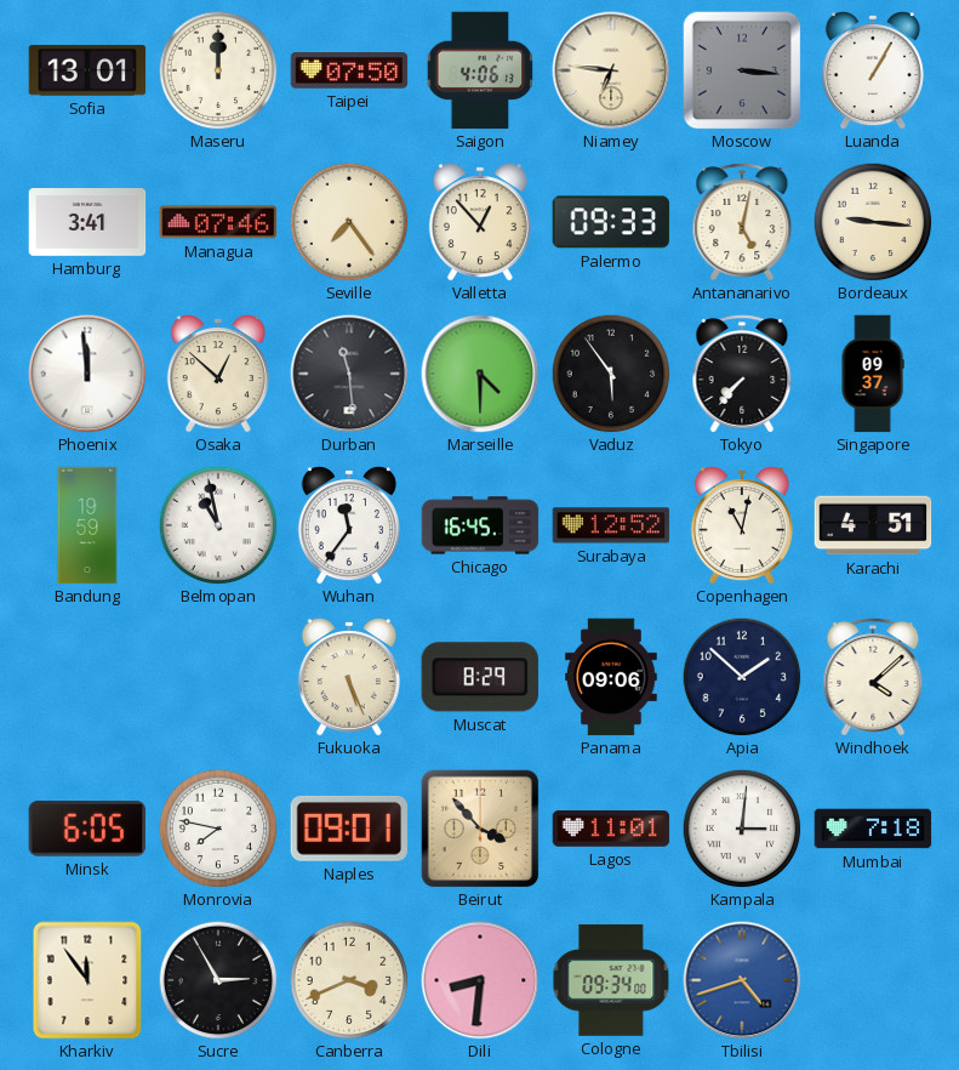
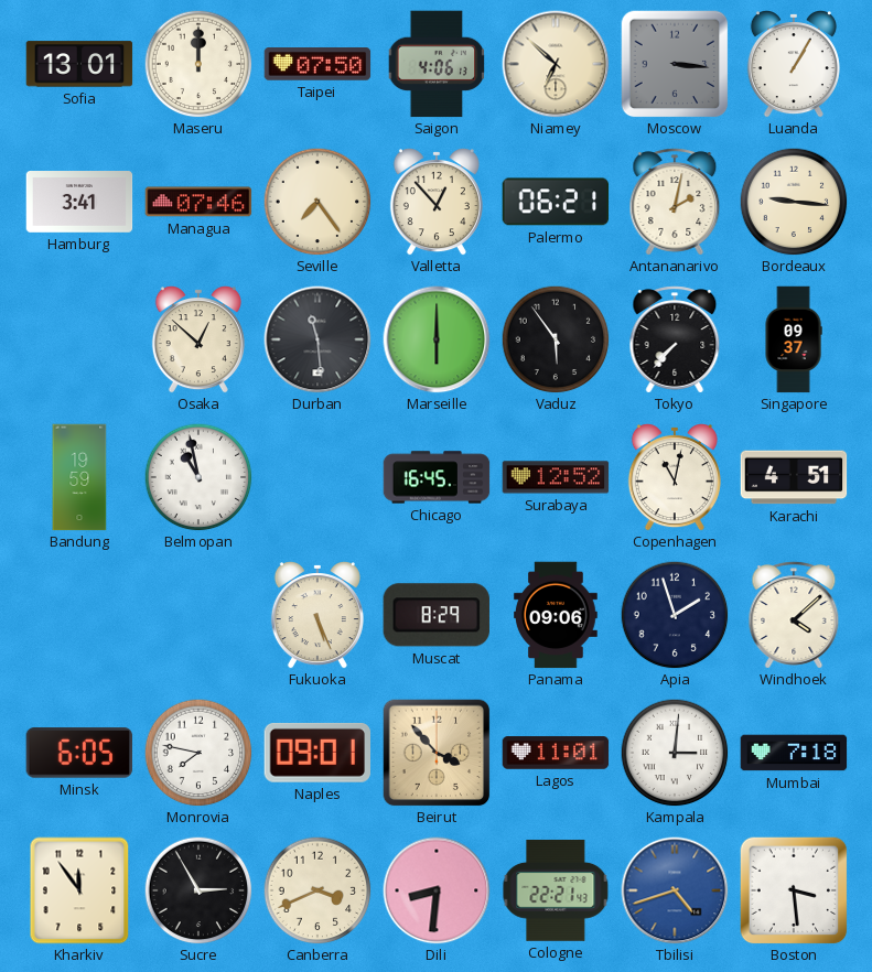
Niamey: 6:46 -> 6:52
Palermo: 09:33 -> 06:21
Antananarivo: 5:02 -> 2:02
Phoenix: 11:59 -> none
Marseille: 4:30 -> 6:00
Wuhan: 11:36 -> none
Apia: 1:52 -> 1:57
Cologne: 09:34 -> 22:21
Boston: none -> 3:29
